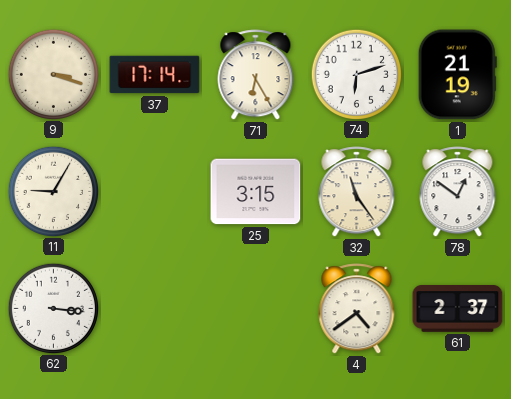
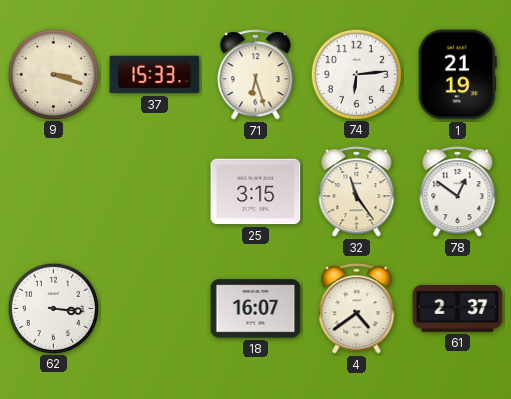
37: 17:14 -> 15:33
71: 6:25 -> 6:27
74: 6:12 -> 6:14
11: 9:05 -> none
18: none -> 16:07
